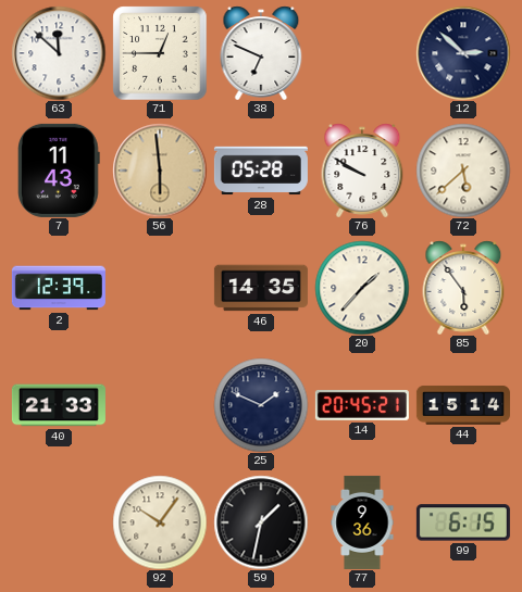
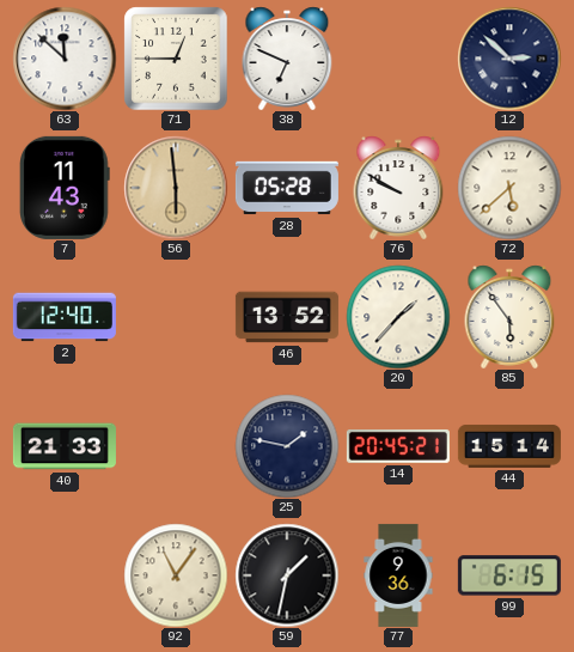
2: 12:39 -> 12:40
46: 14:35 -> 13:52
25: 1:49 -> 1:47
92: 10:06 -> 11:06
